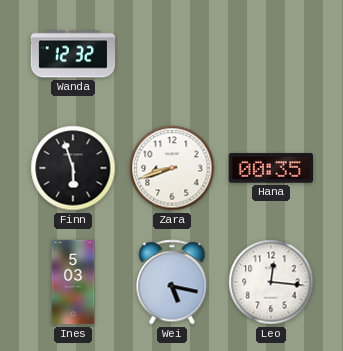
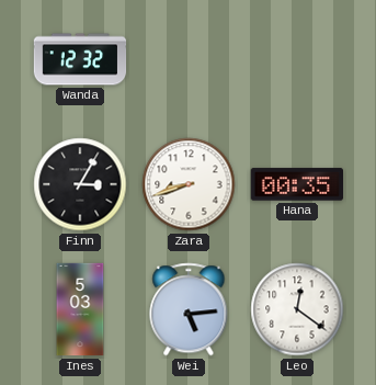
Finn: 5:57 -> 3:05
Wei: 5:17 -> 5:14
Leo: 12:16 -> 12:21
